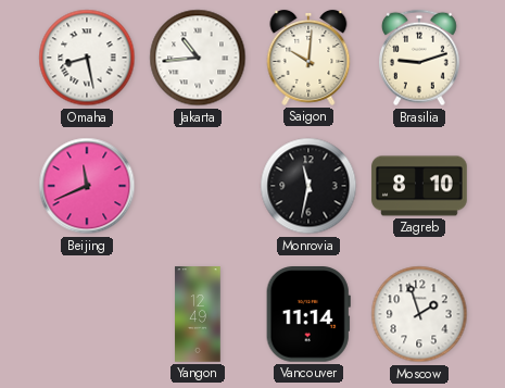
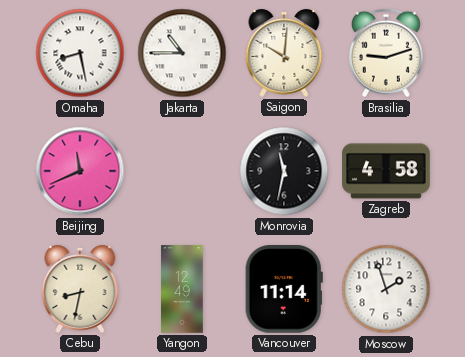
Jakarta: 10:44 -> 10:45
Zagreb: 8:10 -> 4:58
Cebu: none -> 8:32
